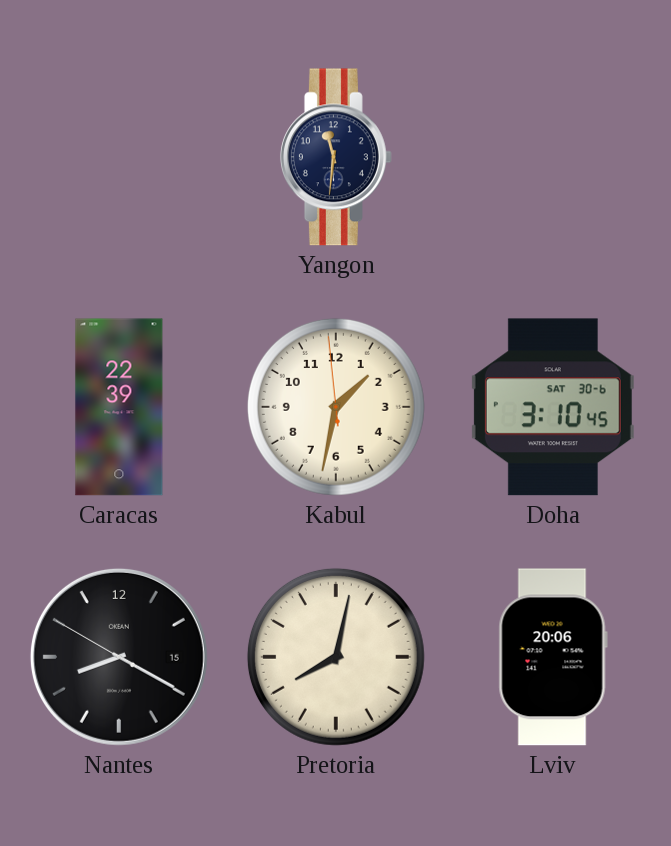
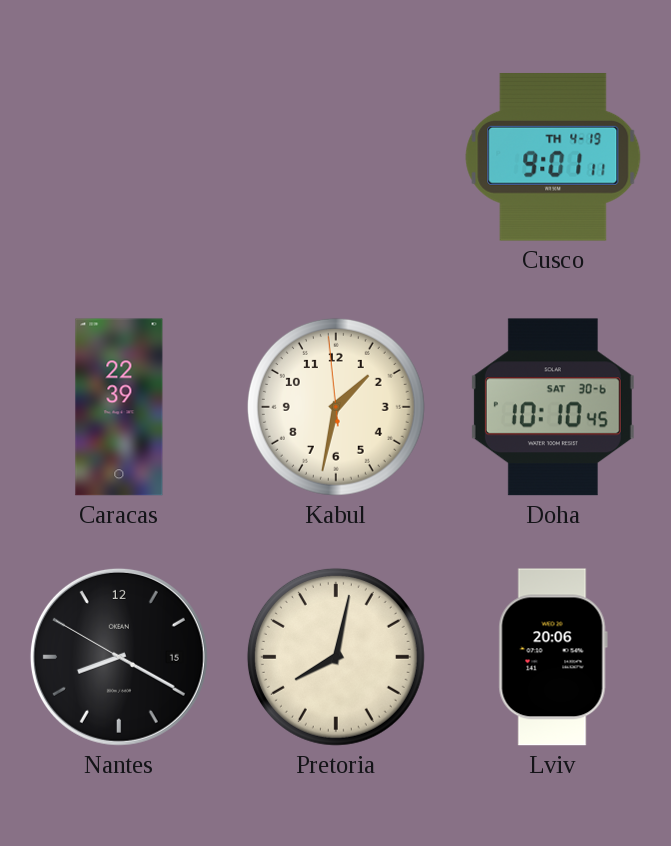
Yangon: 11:31 -> none
Cusco: none -> 9:01
Doha: 3:10 -> 10:10
